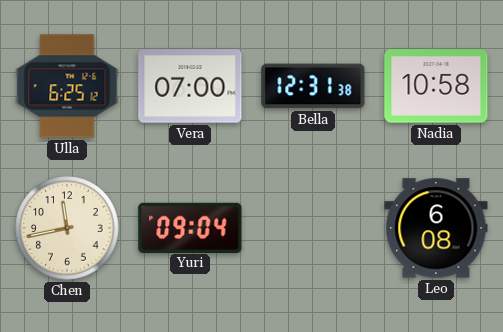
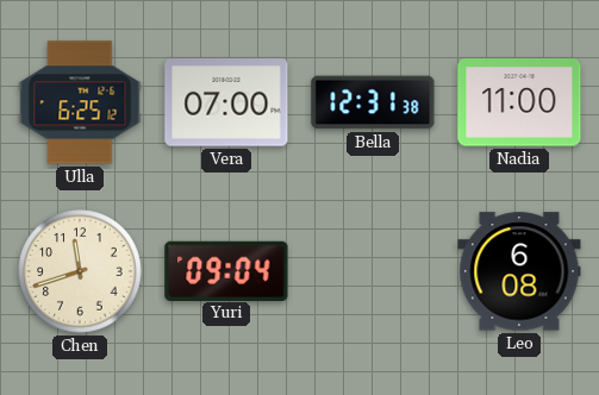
Nadia: 10:58 -> 11:00
Chen: 11:43 -> 11:42
